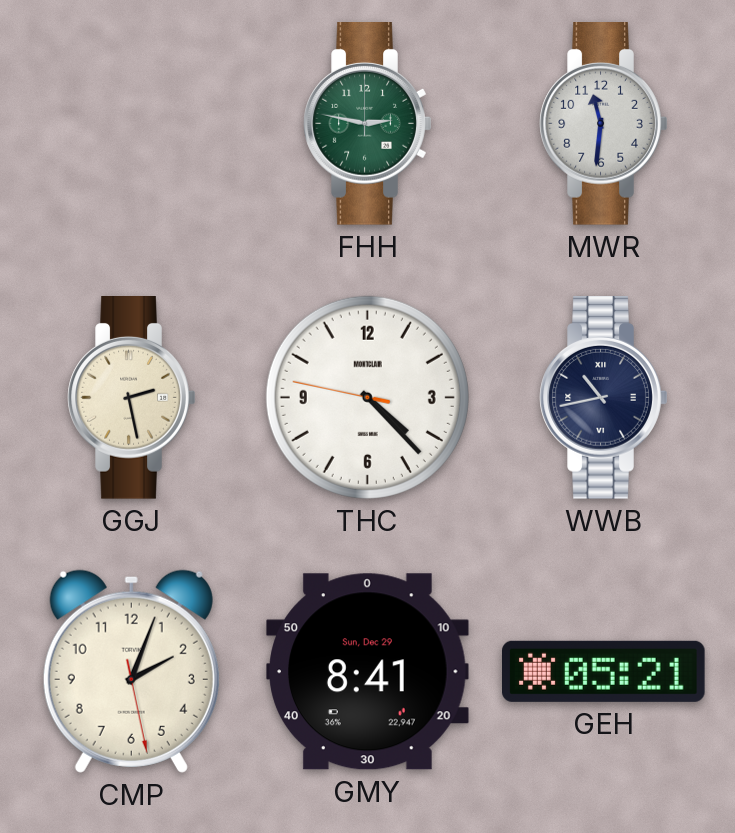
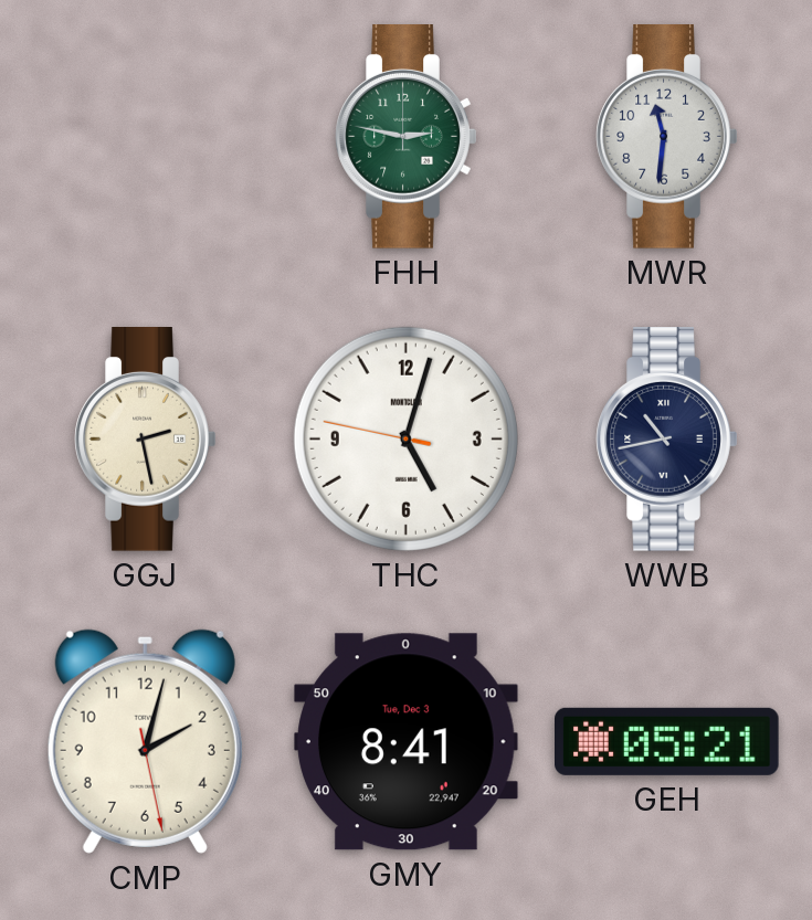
THC: 4:22 -> 5:02
CMP: 2:03 -> 2:02
GMY date: Sun, Dec 29 -> Tue, Dec 3
